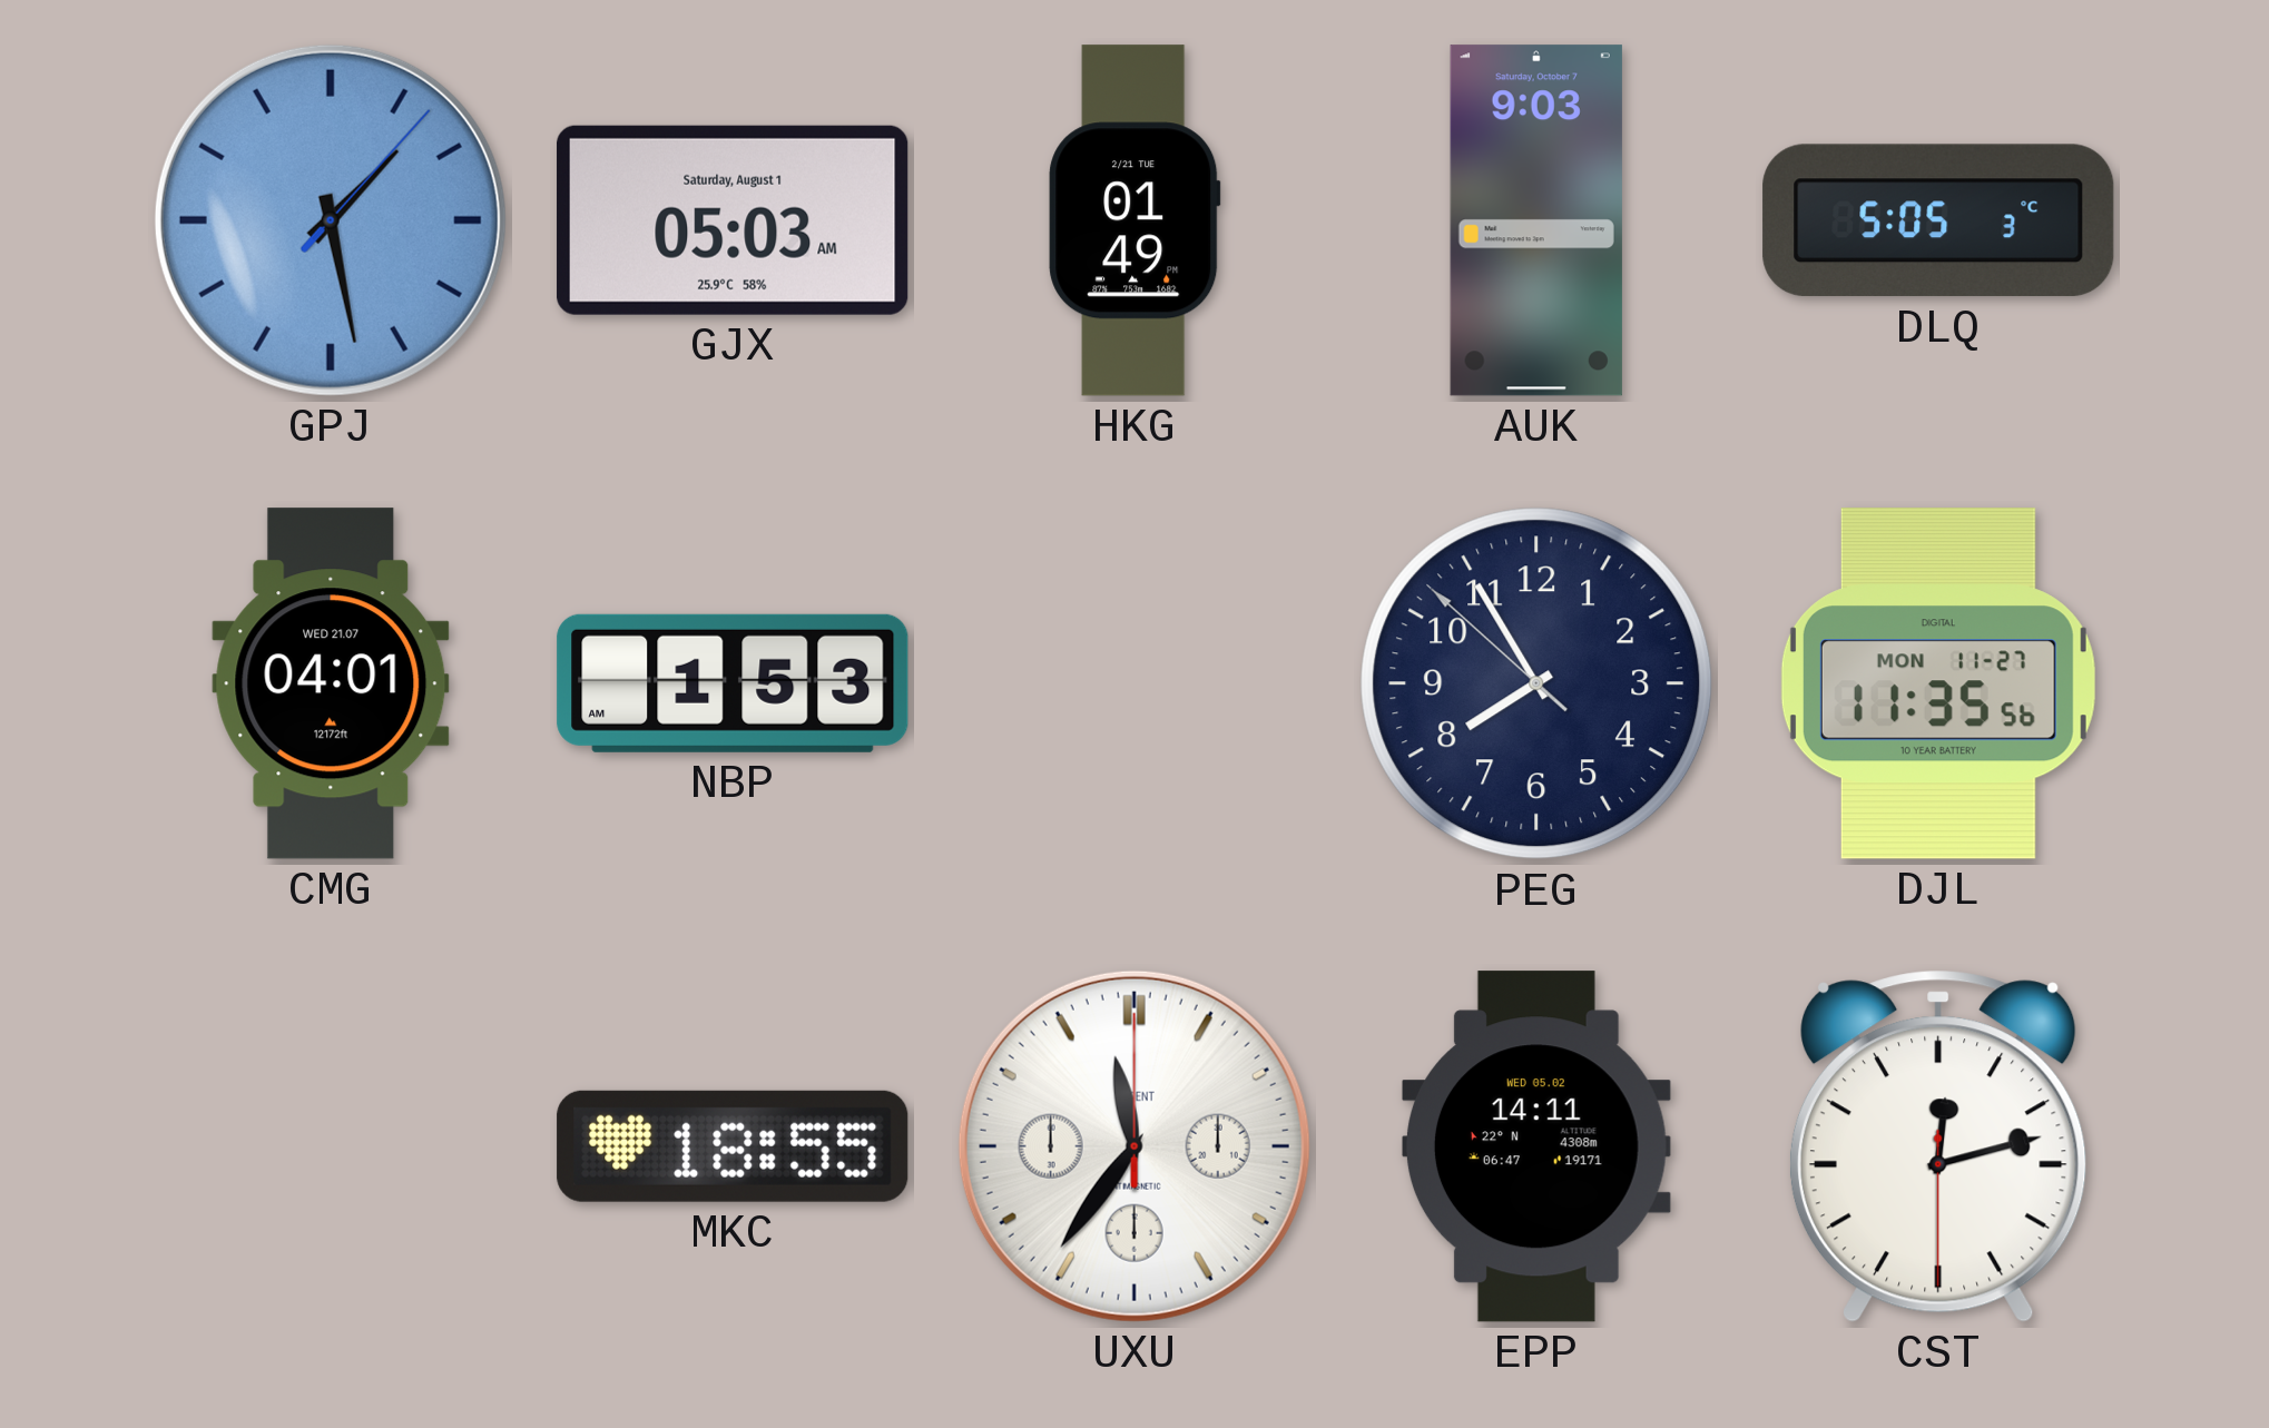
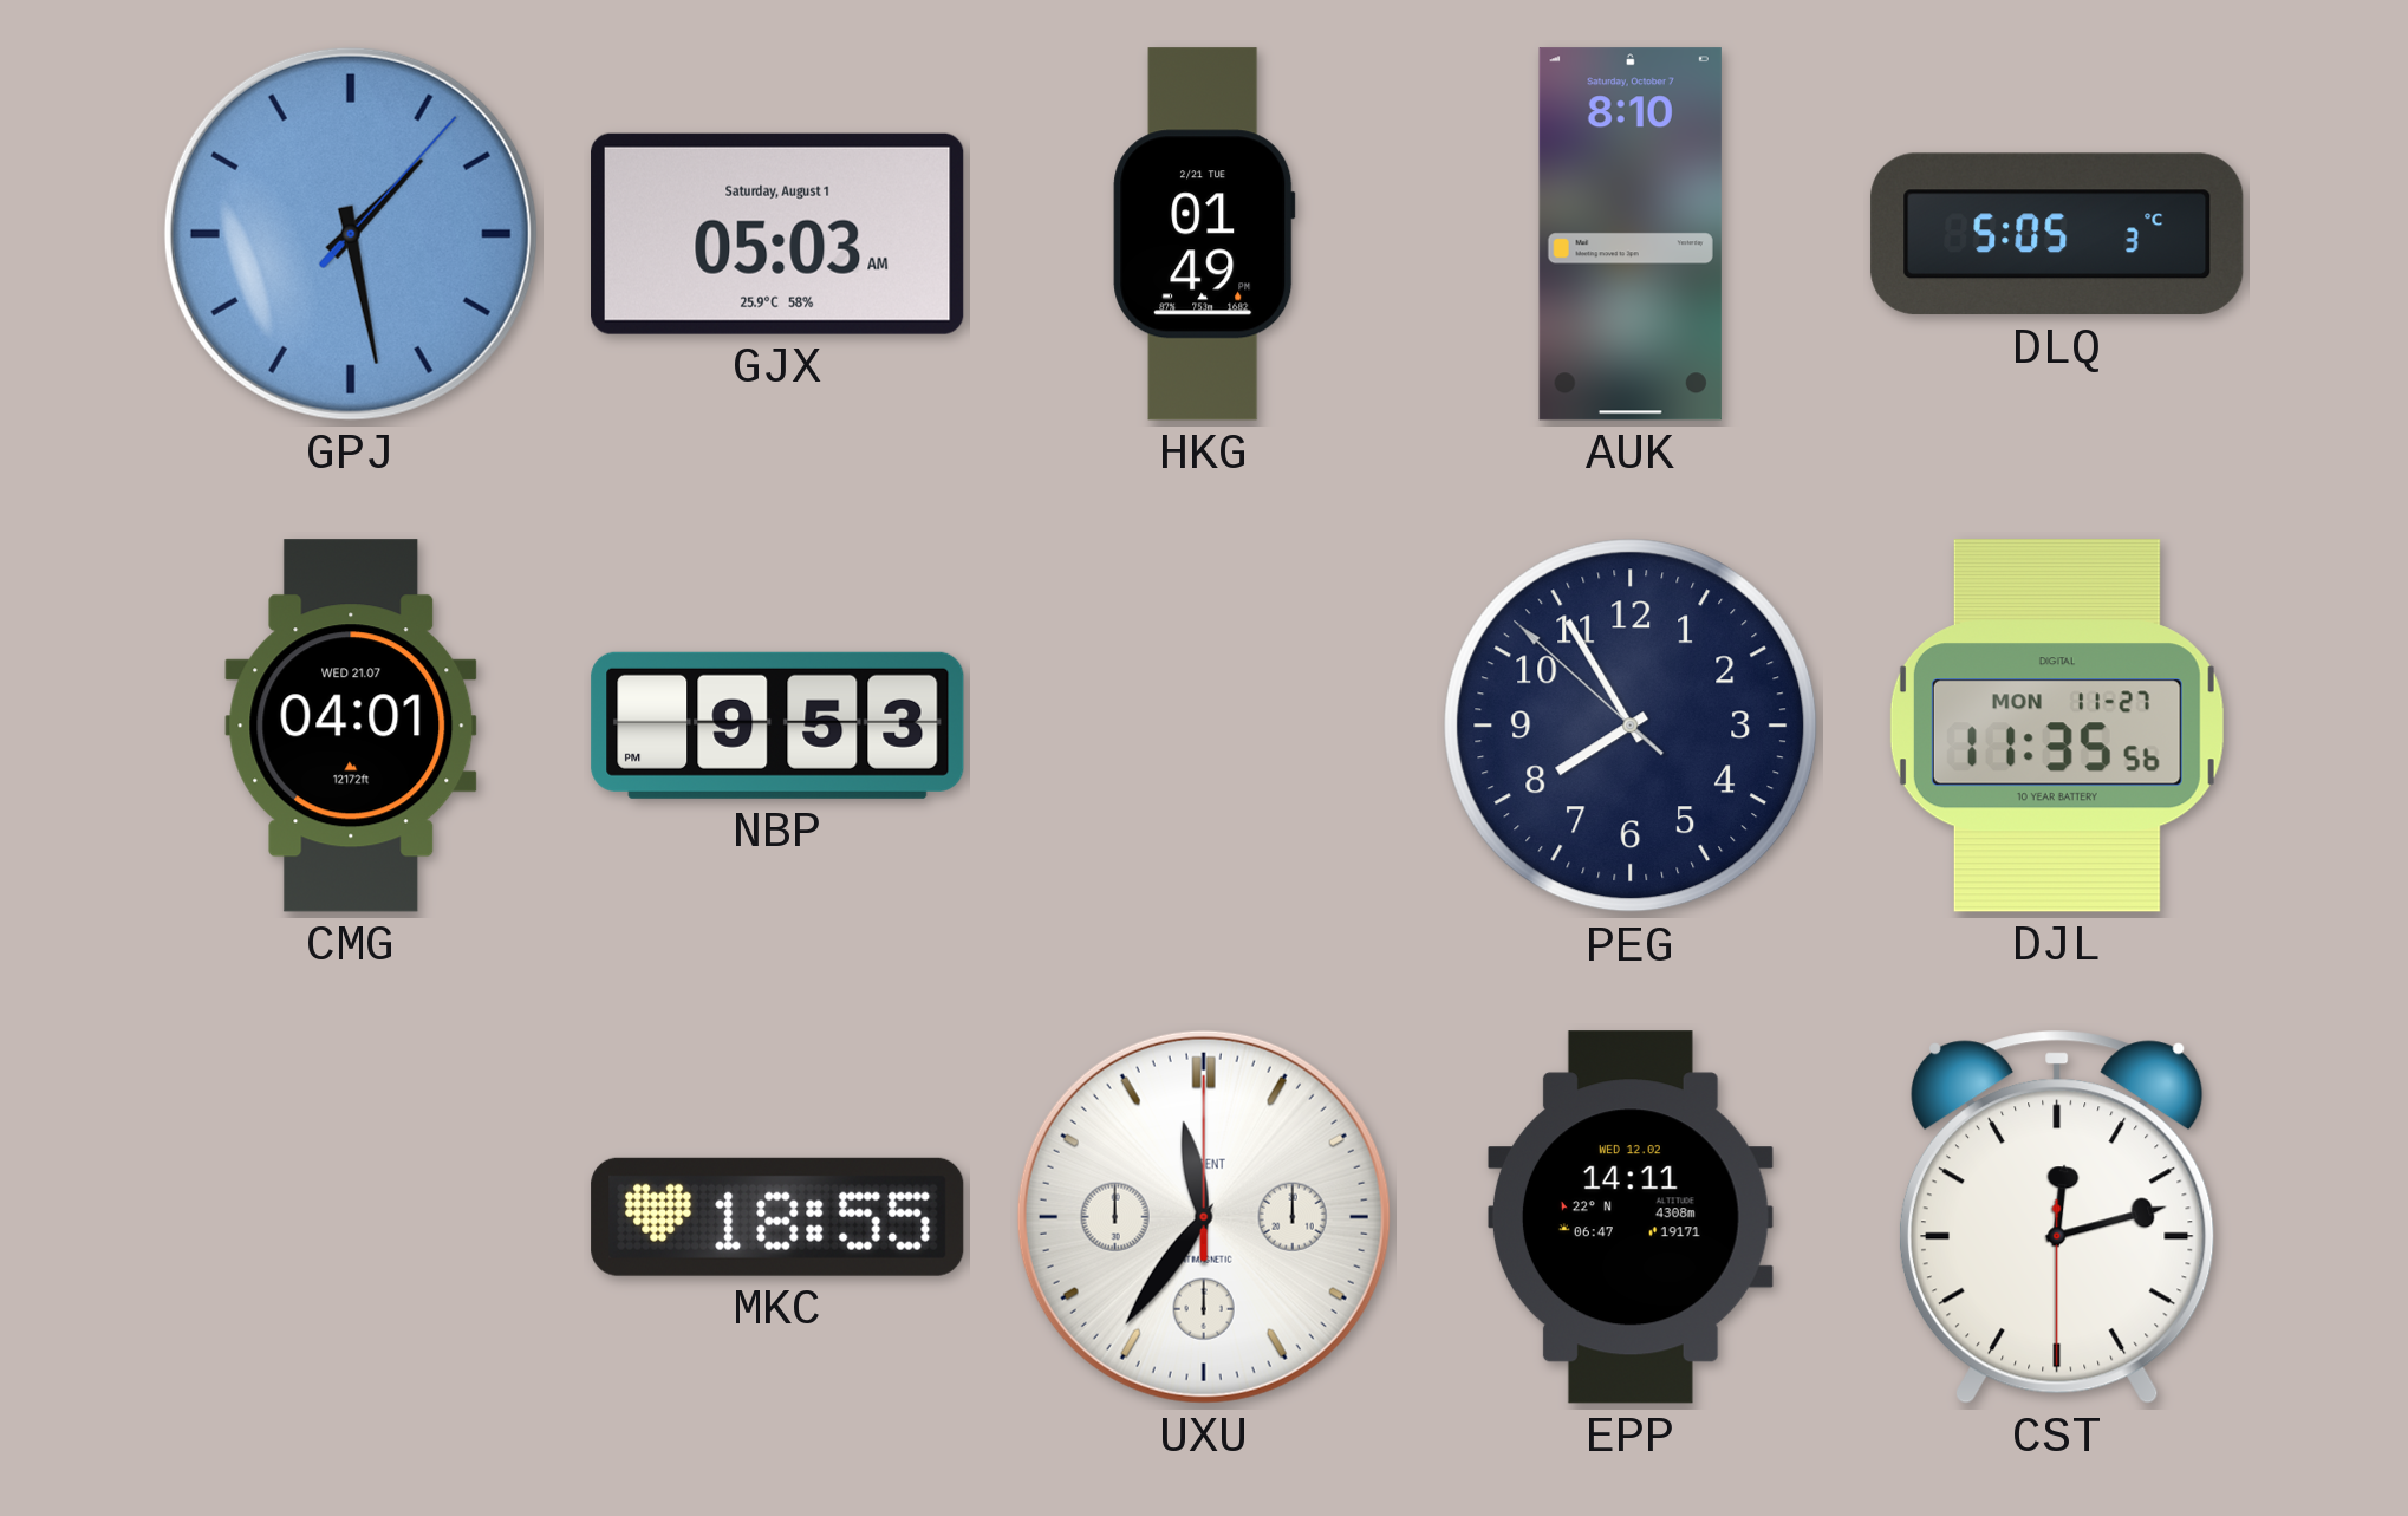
AUK: 9:03 -> 8:10
NBP: 1:53 -> 9:53
EPP date: WED 05.02 -> WED 12.02
